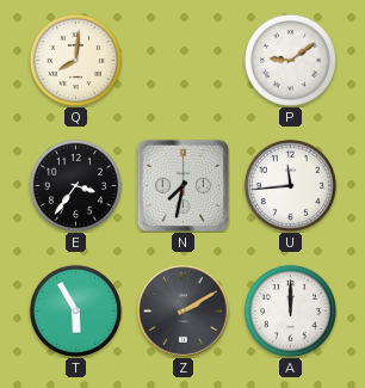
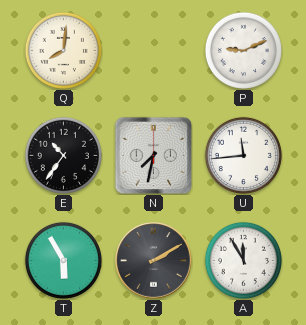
P: 9:09 -> 9:11
E: 3:36 -> 10:36
A: 12:00 -> 11:55
